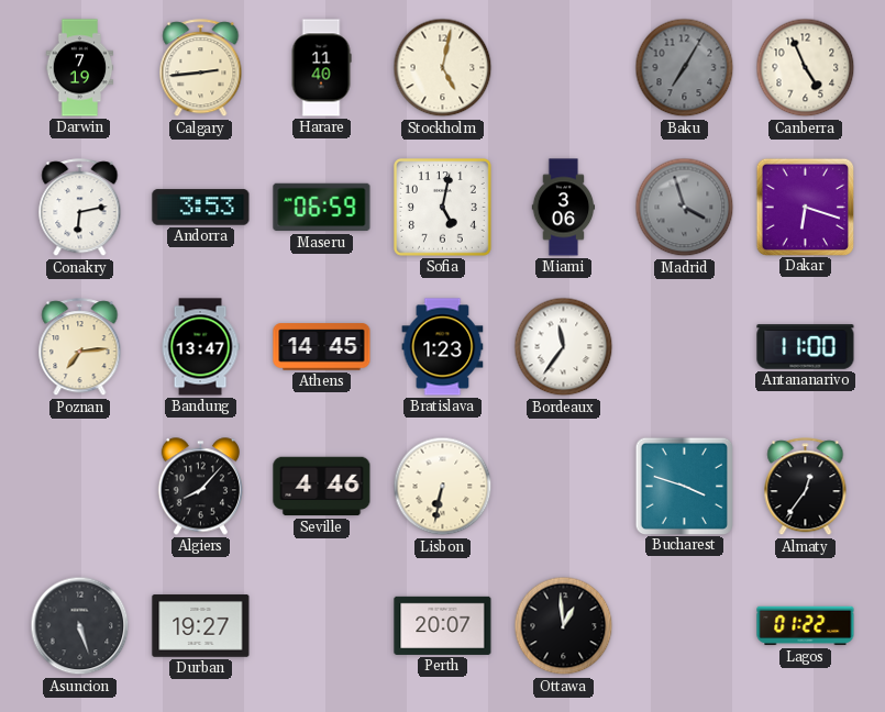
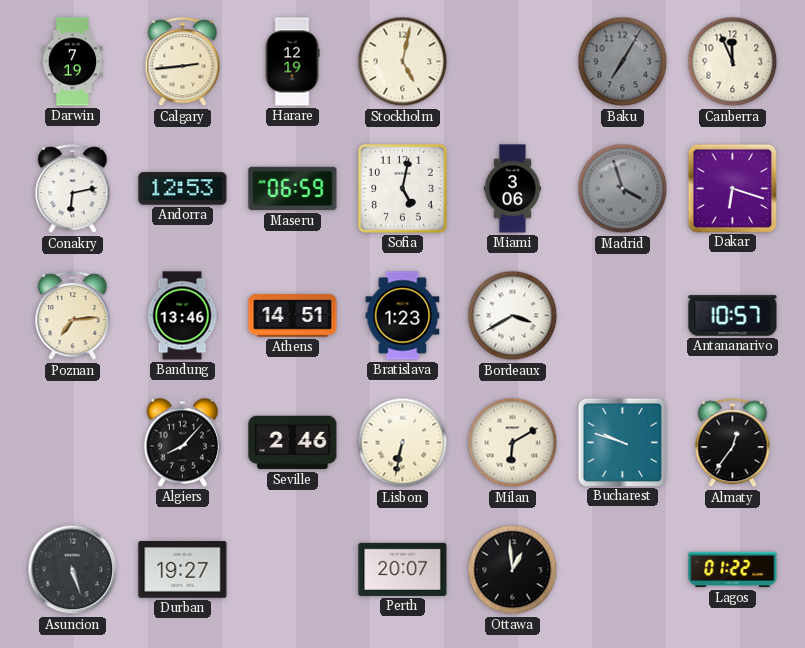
Harare: 11:40 -> 12:19
Canberra: 4:56 -> 11:56
Andorra: 3:53 -> 12:53
Bandung: 13:47 -> 13:46
Athens: 14:45 -> 14:51
Bordeaux: 11:36 -> 3:40
Antananarivo: 11:00 -> 10:57
Seville: 4:46 -> 2:46
Milan: none -> 6:10
Bucharest: 3:48 -> 9:48
